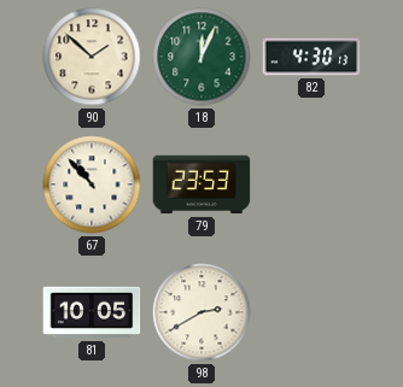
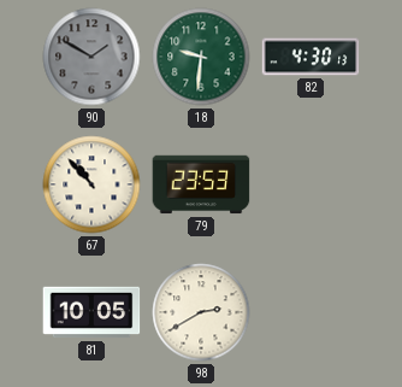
90: 1:52 -> 1:50
90 dial: cream -> grey
18: 12:04 -> 9:31
